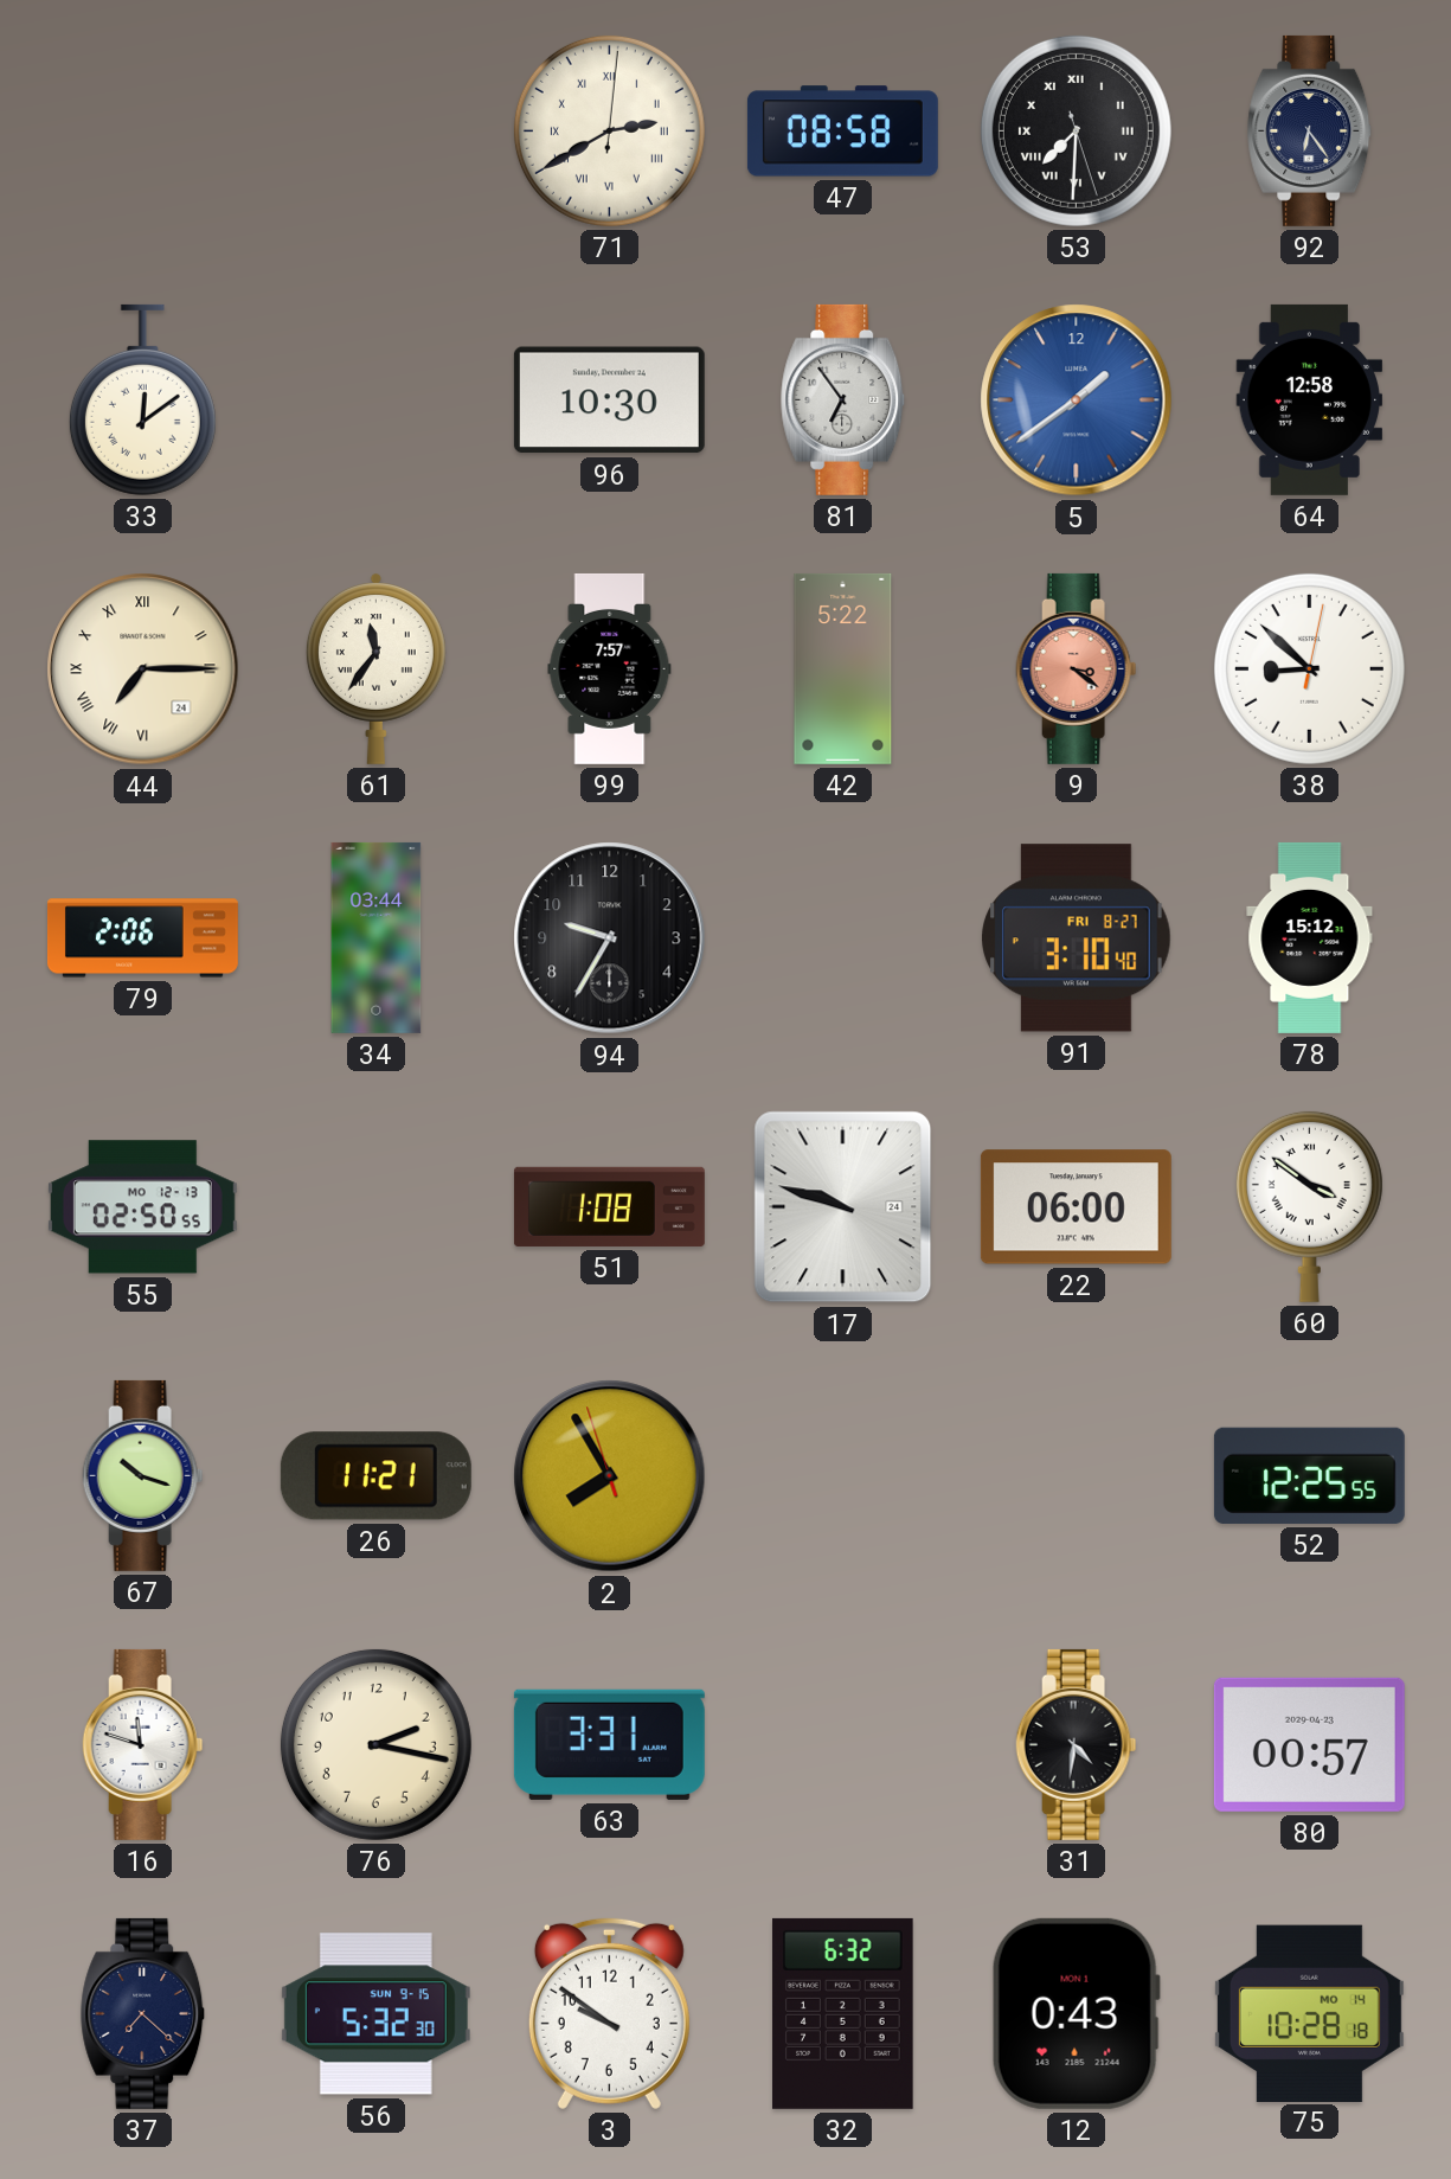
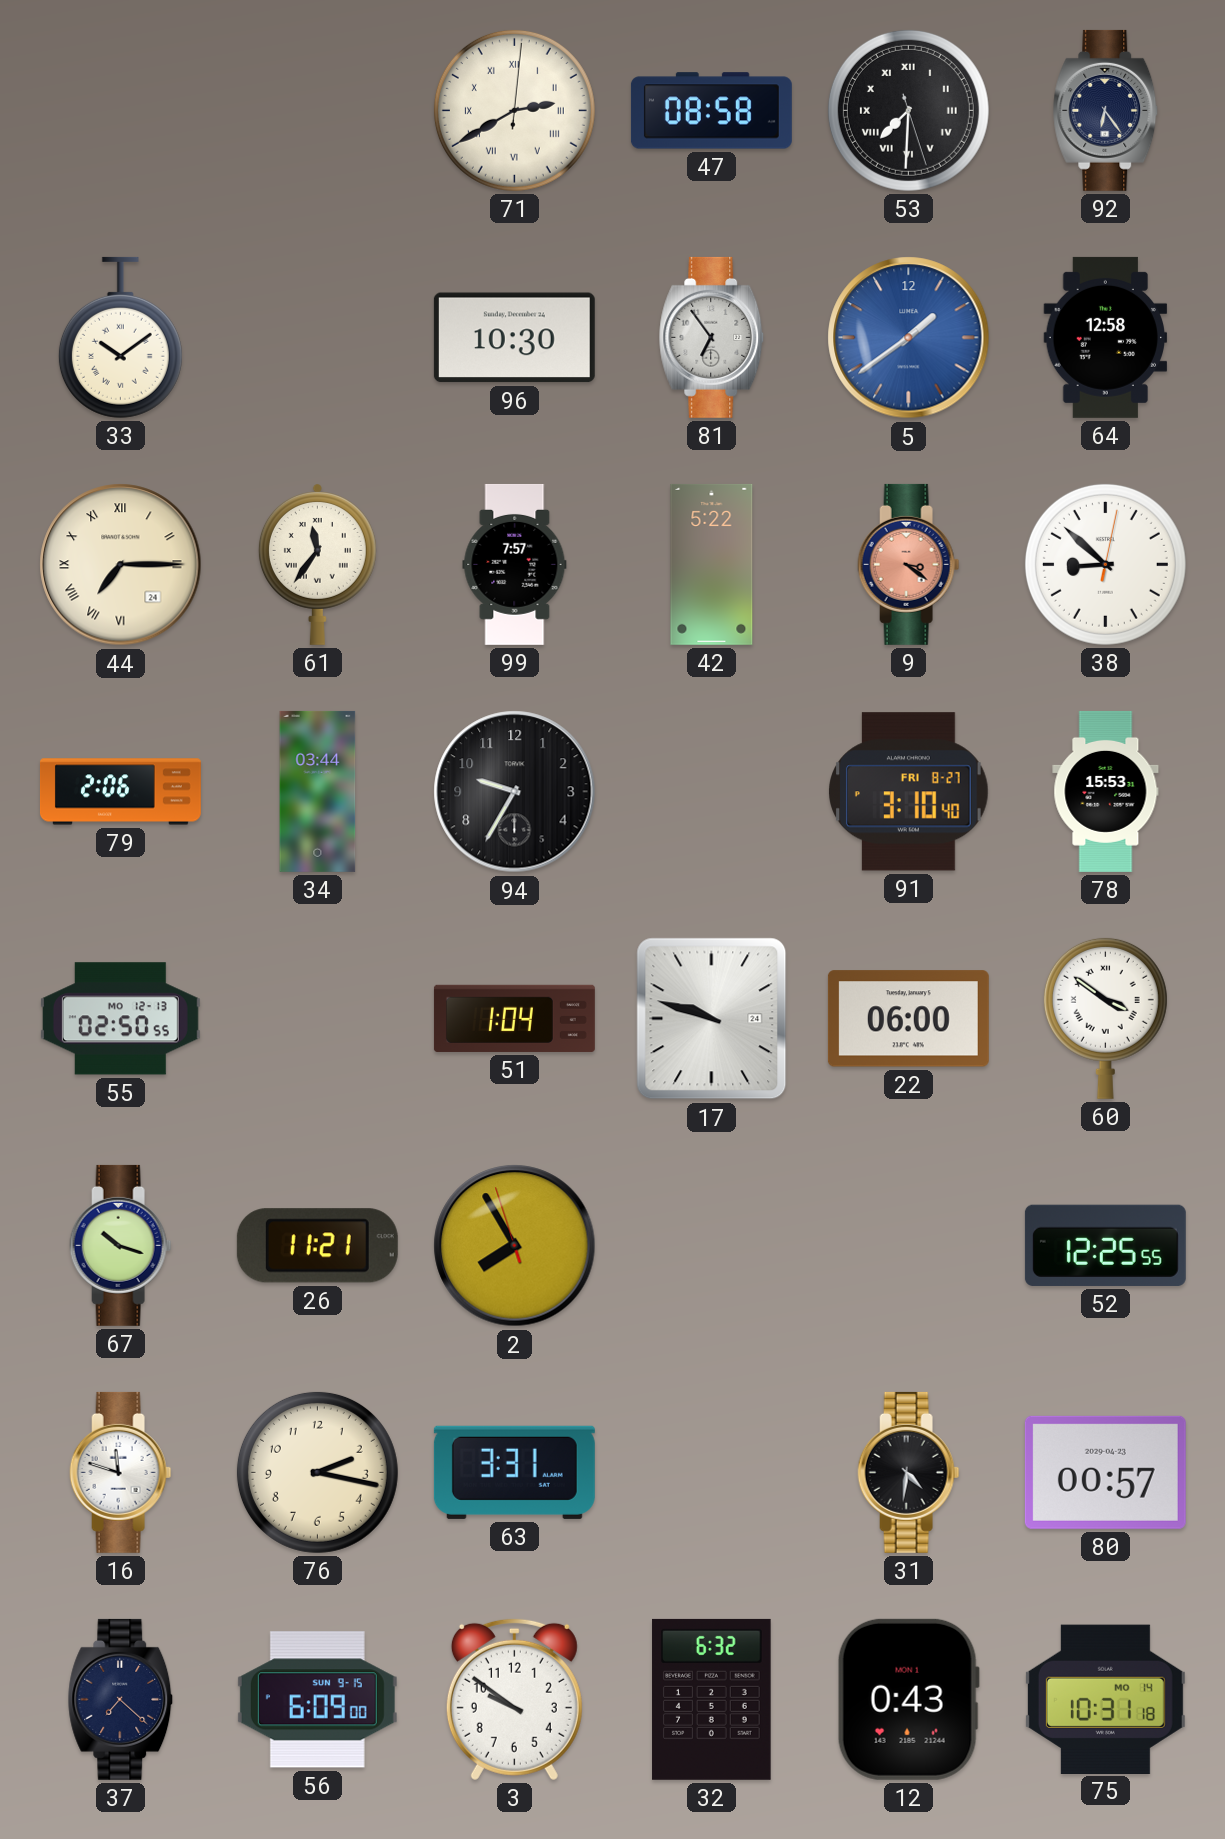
33: 12:09 -> 10:09
78: 15:12 -> 15:53
51: 1:08 -> 1:04
56: 5:32 -> 6:09
75: 10:28 -> 10:31
